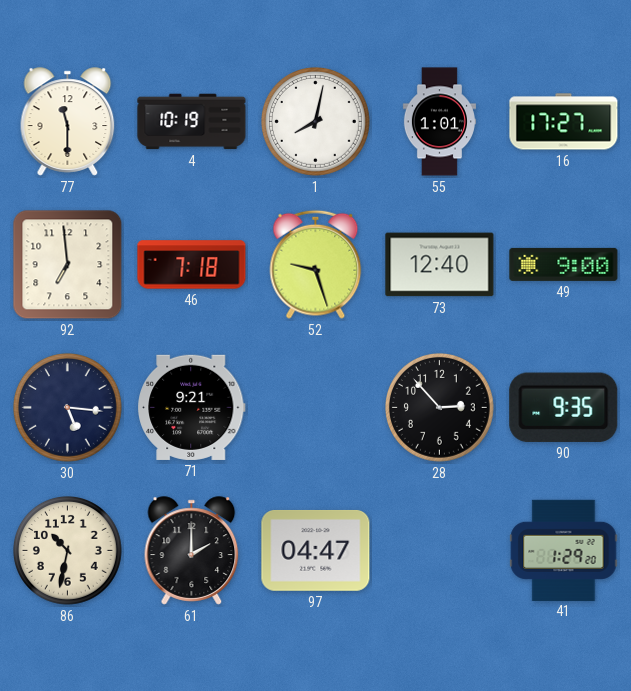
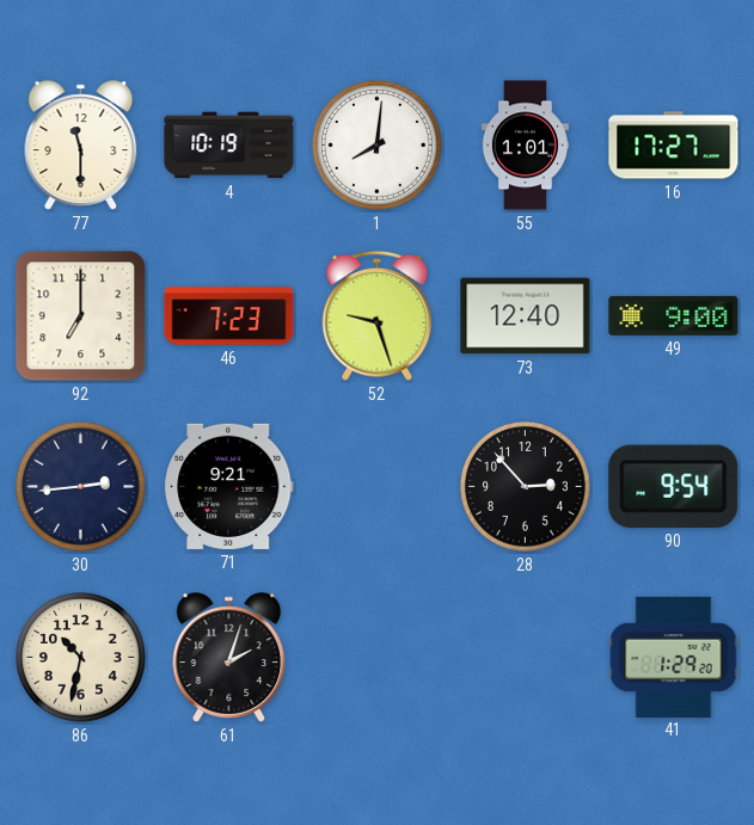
1: 8:02 -> 8:01
92: 6:59 -> 7:00
46: 7:18 -> 7:23
30: 5:16 -> 2:44
90: 9:35 -> 9:54
61: 2:00 -> 2:03
97: 04:47 -> none
